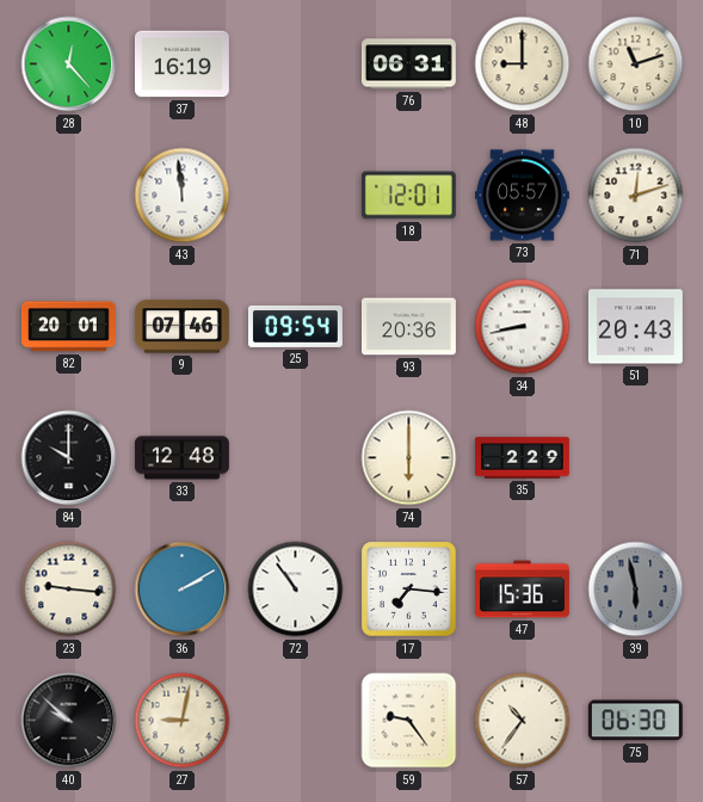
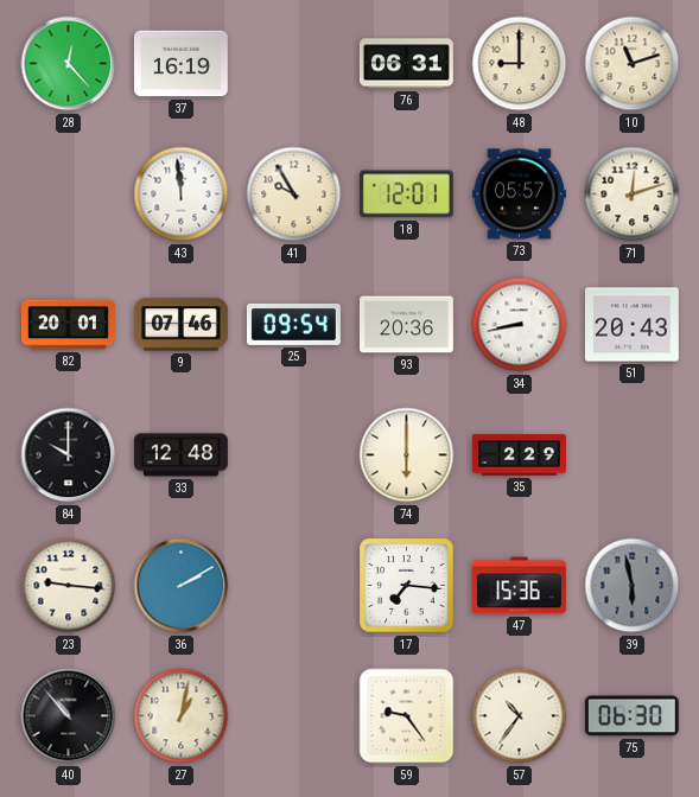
41: none -> 9:55
72: 10:54 -> none
40: 9:52 -> 10:53
27: 9:02 -> 1:02
